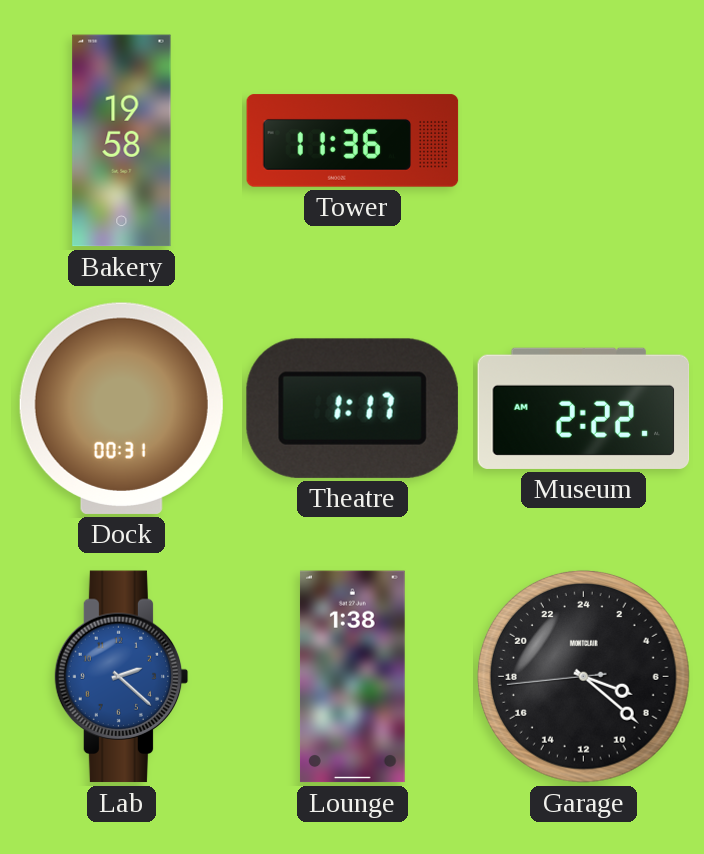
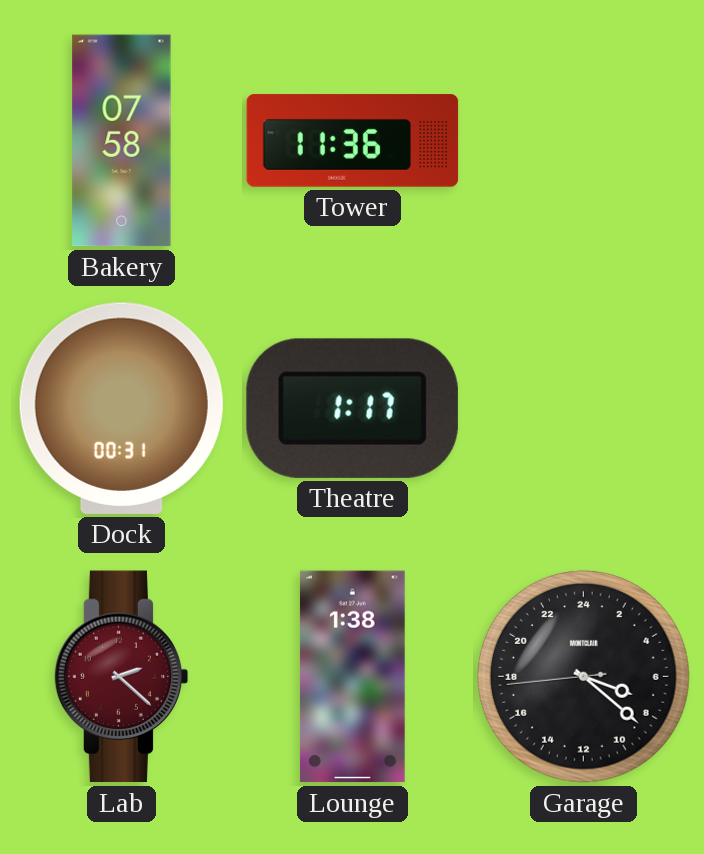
Bakery: 19:58 -> 07:58
Museum: 2:22 -> none
Lab dial: blue -> burgundy
